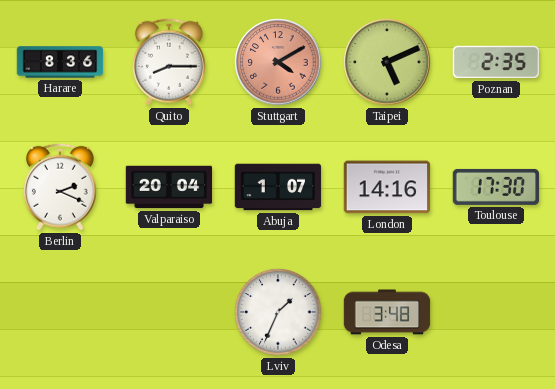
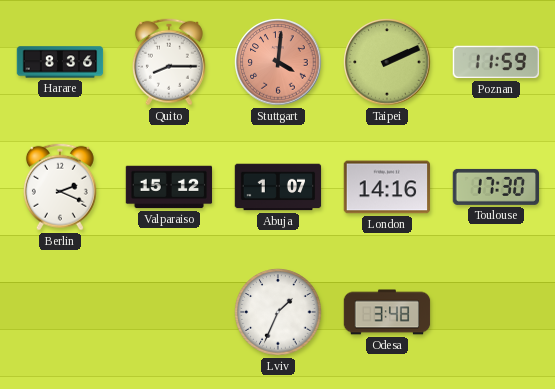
Stuttgart: 4:10 -> 4:01
Taipei: 5:11 -> 2:11
Poznan: 2:35 -> 11:59
Valparaiso: 20:04 -> 15:12
